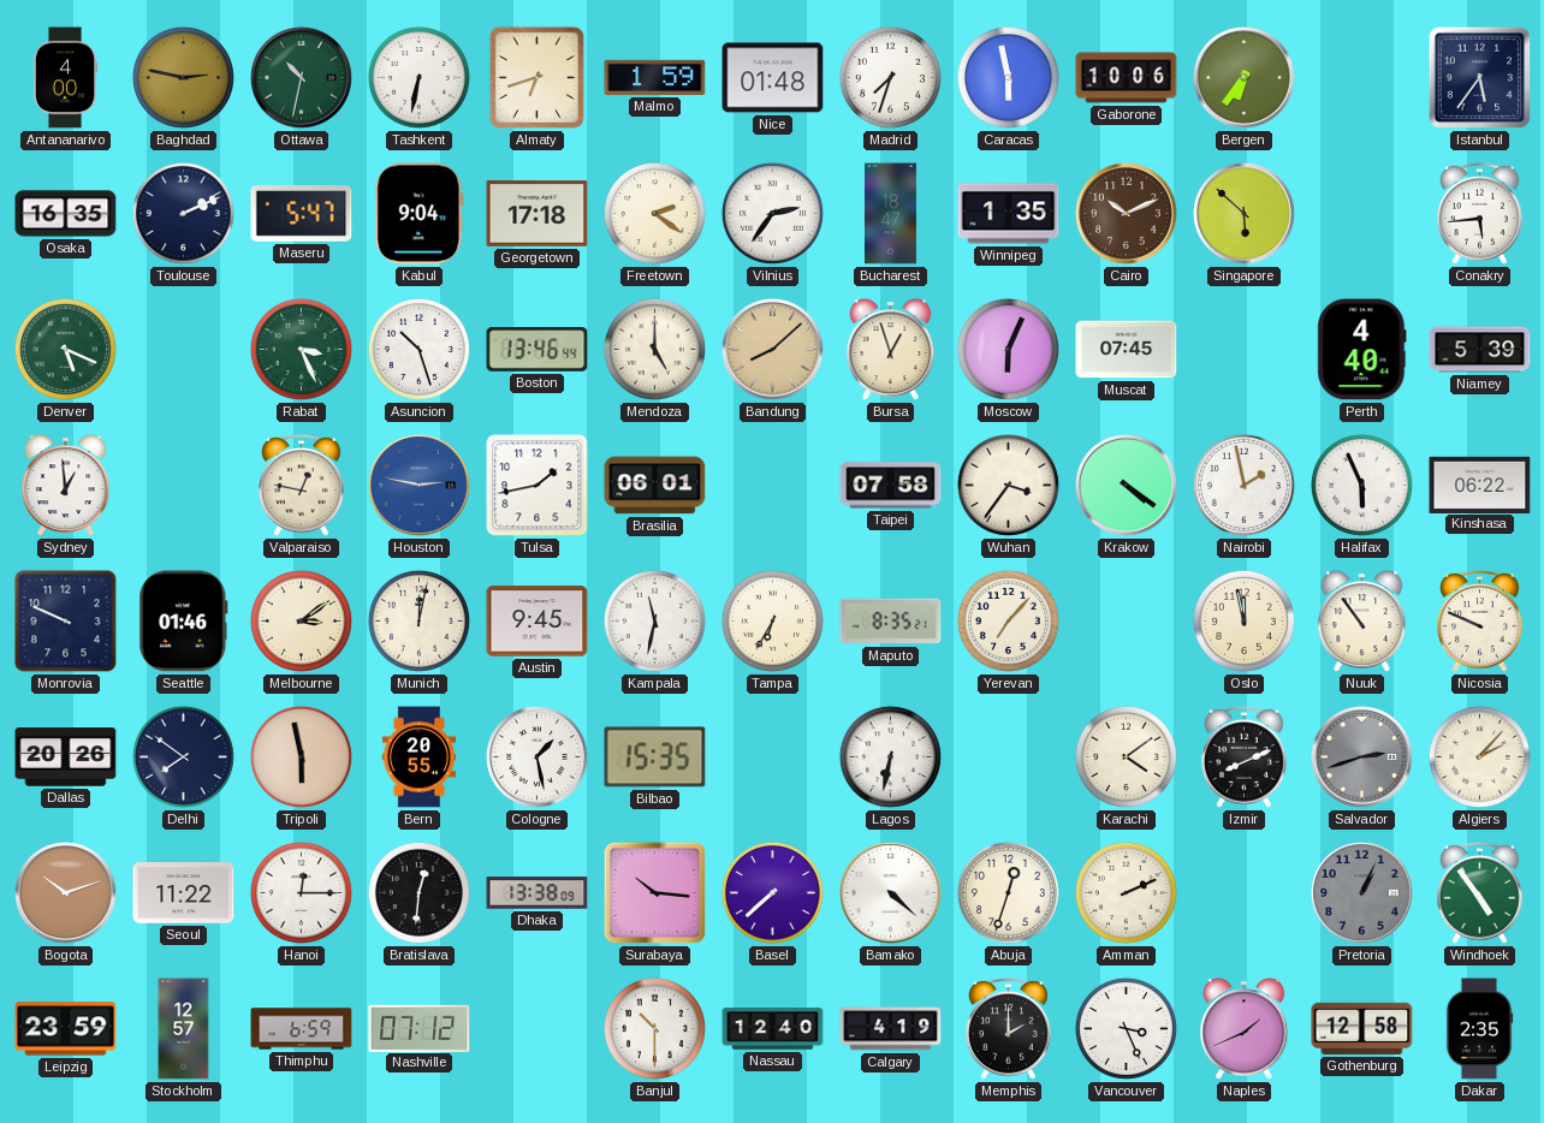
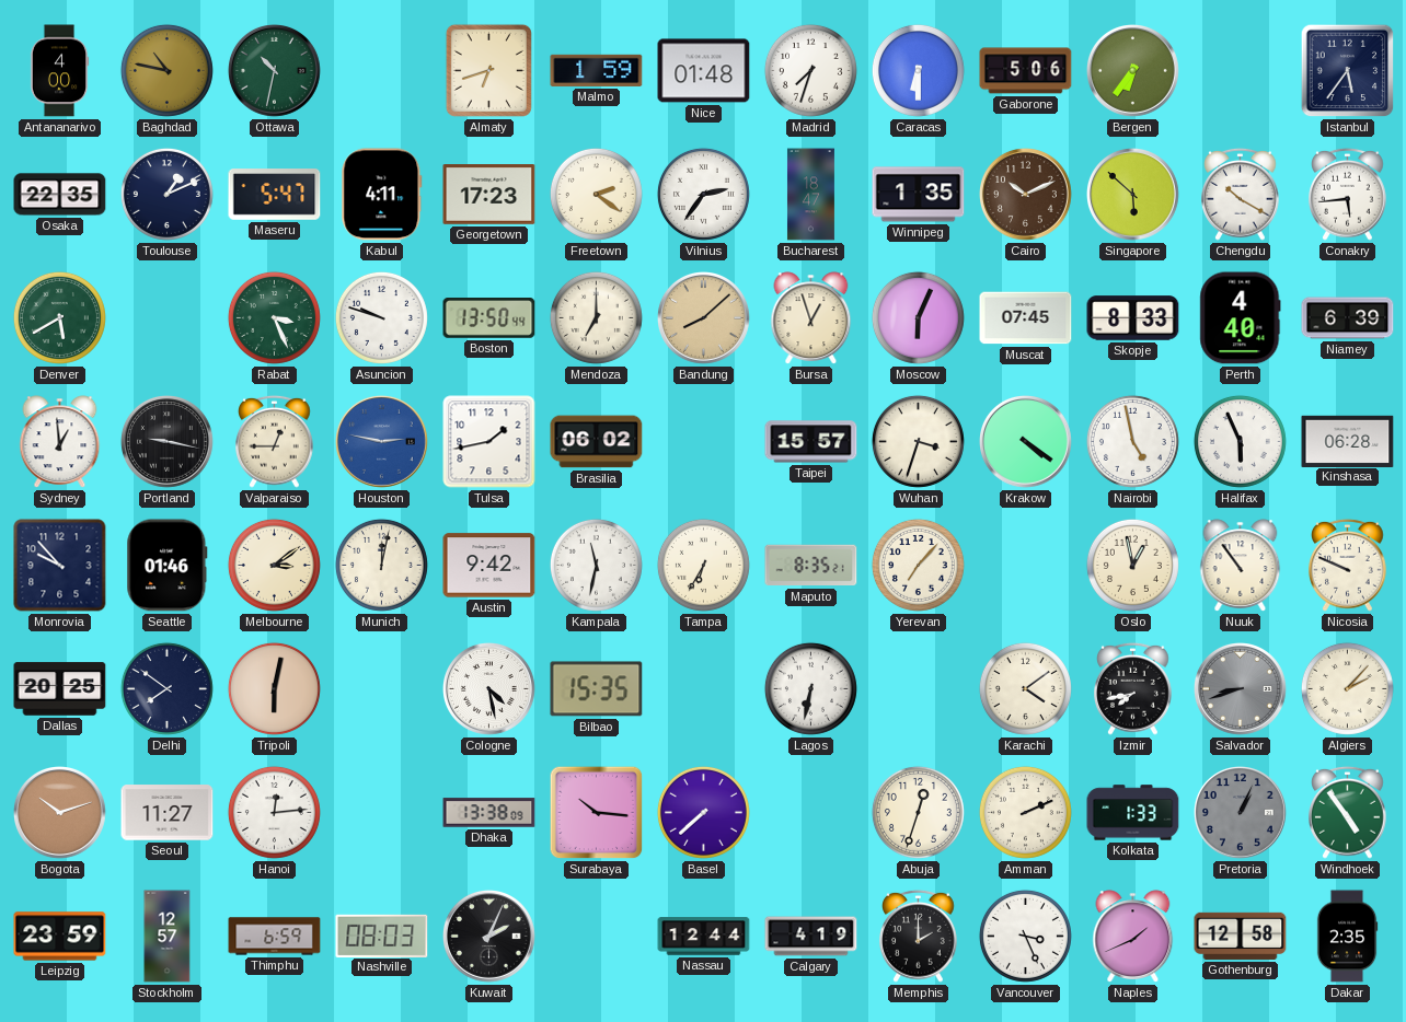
Baghdad: 2:47 -> 10:47
Tashkent: 6:32 -> none
Caracas: 5:58 -> 6:30
Gaborone: 10:06 -> 5:06
Osaka: 16:35 -> 22:35
Toulouse: 2:11 -> 1:11
Kabul: 9:04 -> 4:11
Georgetown: 17:18 -> 17:23
Chengdu: none -> 10:20
Denver: 5:19 -> 5:40
Asuncion: 10:27 -> 9:48
Boston: 13:46 -> 13:50
Mendoza: 5:00 -> 7:00
Skopje: none -> 8:33
Niamey: 5:39 -> 6:39
Portland: none -> 9:17
Valparaiso: 12:47 -> 12:45
Brasilia: 06:01 -> 06:02
Taipei: 07:58 -> 15:57
Wuhan: 3:36 -> 3:33
Nairobi: 1:58 -> 4:58
Kinshasa: 06:22 -> 06:28
Monrovia: 9:49 -> 9:53
Austin: 9:45 -> 9:42
Oslo: 11:58 -> 12:58
Dallas: 20:26 -> 20:25
Tripoli: 5:58 -> 6:02
Bern: 20:55 -> none
Cologne: 1:28 -> 4:28
Izmir: 8:11 -> 7:43
Salvador: 2:42 -> 8:42
Seoul: 11:22 -> 11:27
Hanoi: 12:15 -> 12:14
Bratislava: 12:31 -> none
Bamako: 4:22 -> none
Kolkata: none -> 1:33
Nashville: 07:12 -> 08:03
Kuwait: none -> 2:04
Banjul: 10:30 -> none
Nassau: 12:40 -> 12:44
